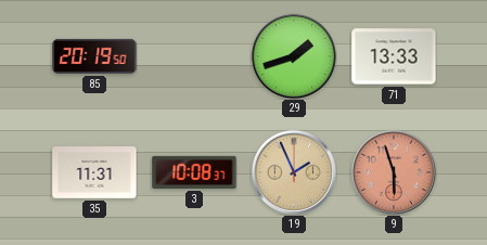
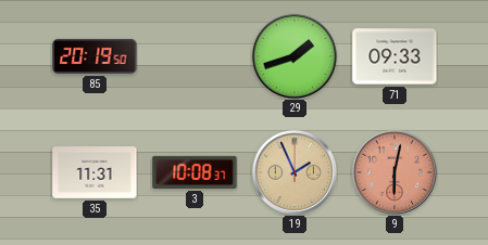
71: 13:33 -> 09:33
9: 5:57 -> 6:02
